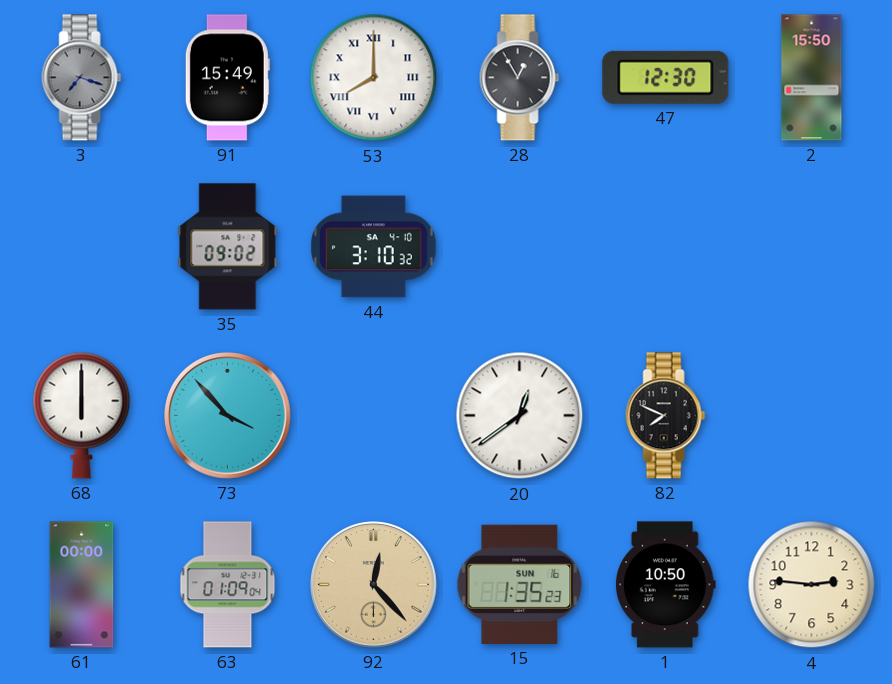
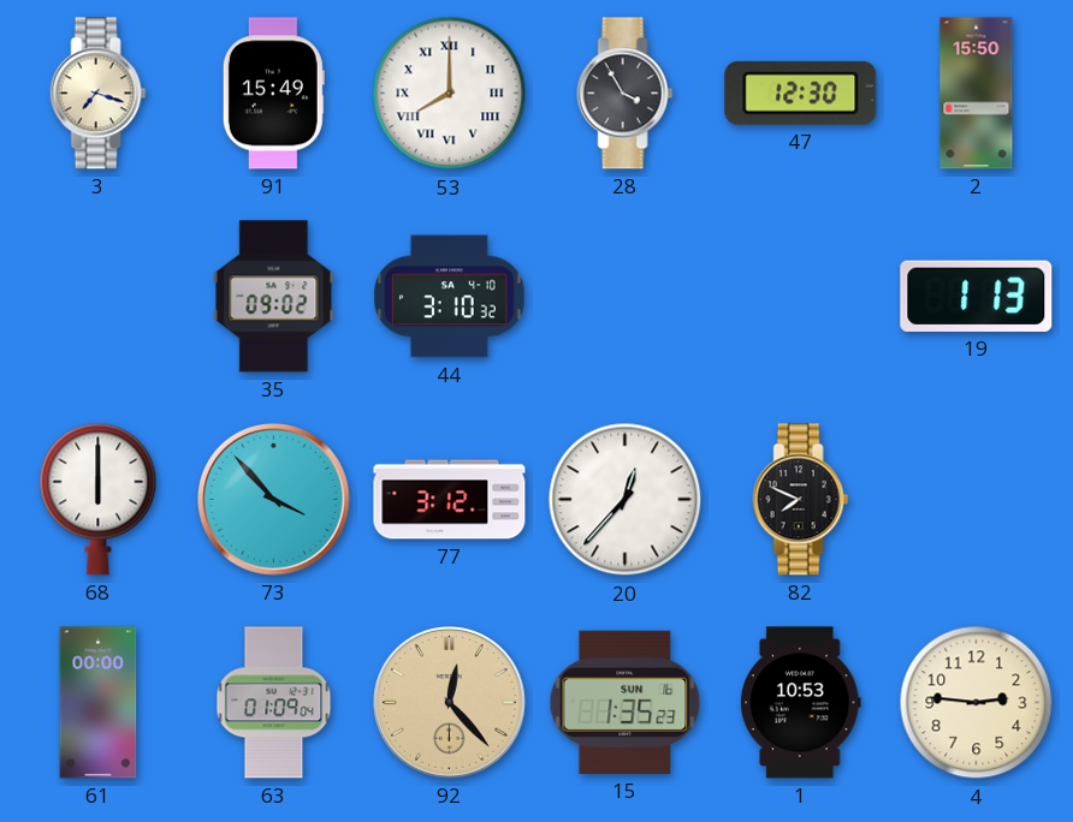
3 dial: grey -> cream
28: 12:55 -> 3:55
19: none -> 1:13
77: none -> 3:12
20: 12:39 -> 12:37
1: 10:50 -> 10:53
